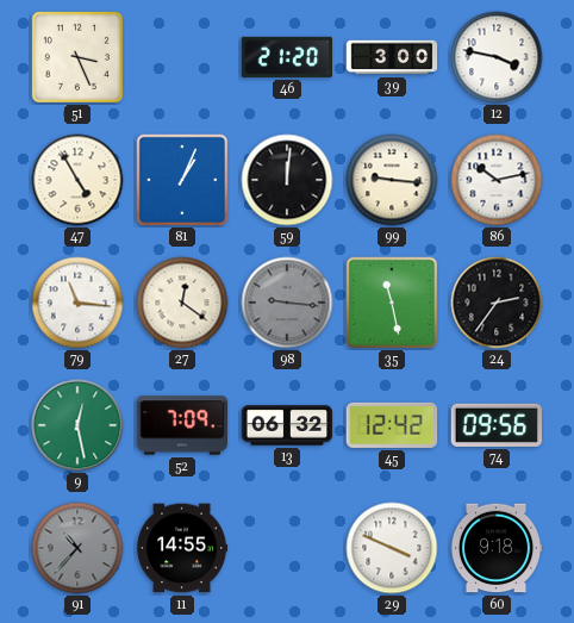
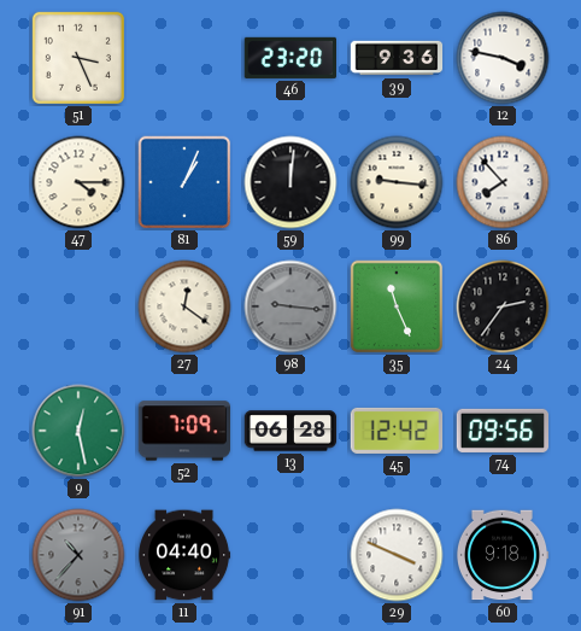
46: 21:20 -> 23:20
39: 3:00 -> 9:36
47: 4:55 -> 4:15
86: 10:13 -> 7:53
79: 11:16 -> none
35: 11:28 -> 11:26
13: 06:32 -> 06:28
11: 14:55 -> 04:40
